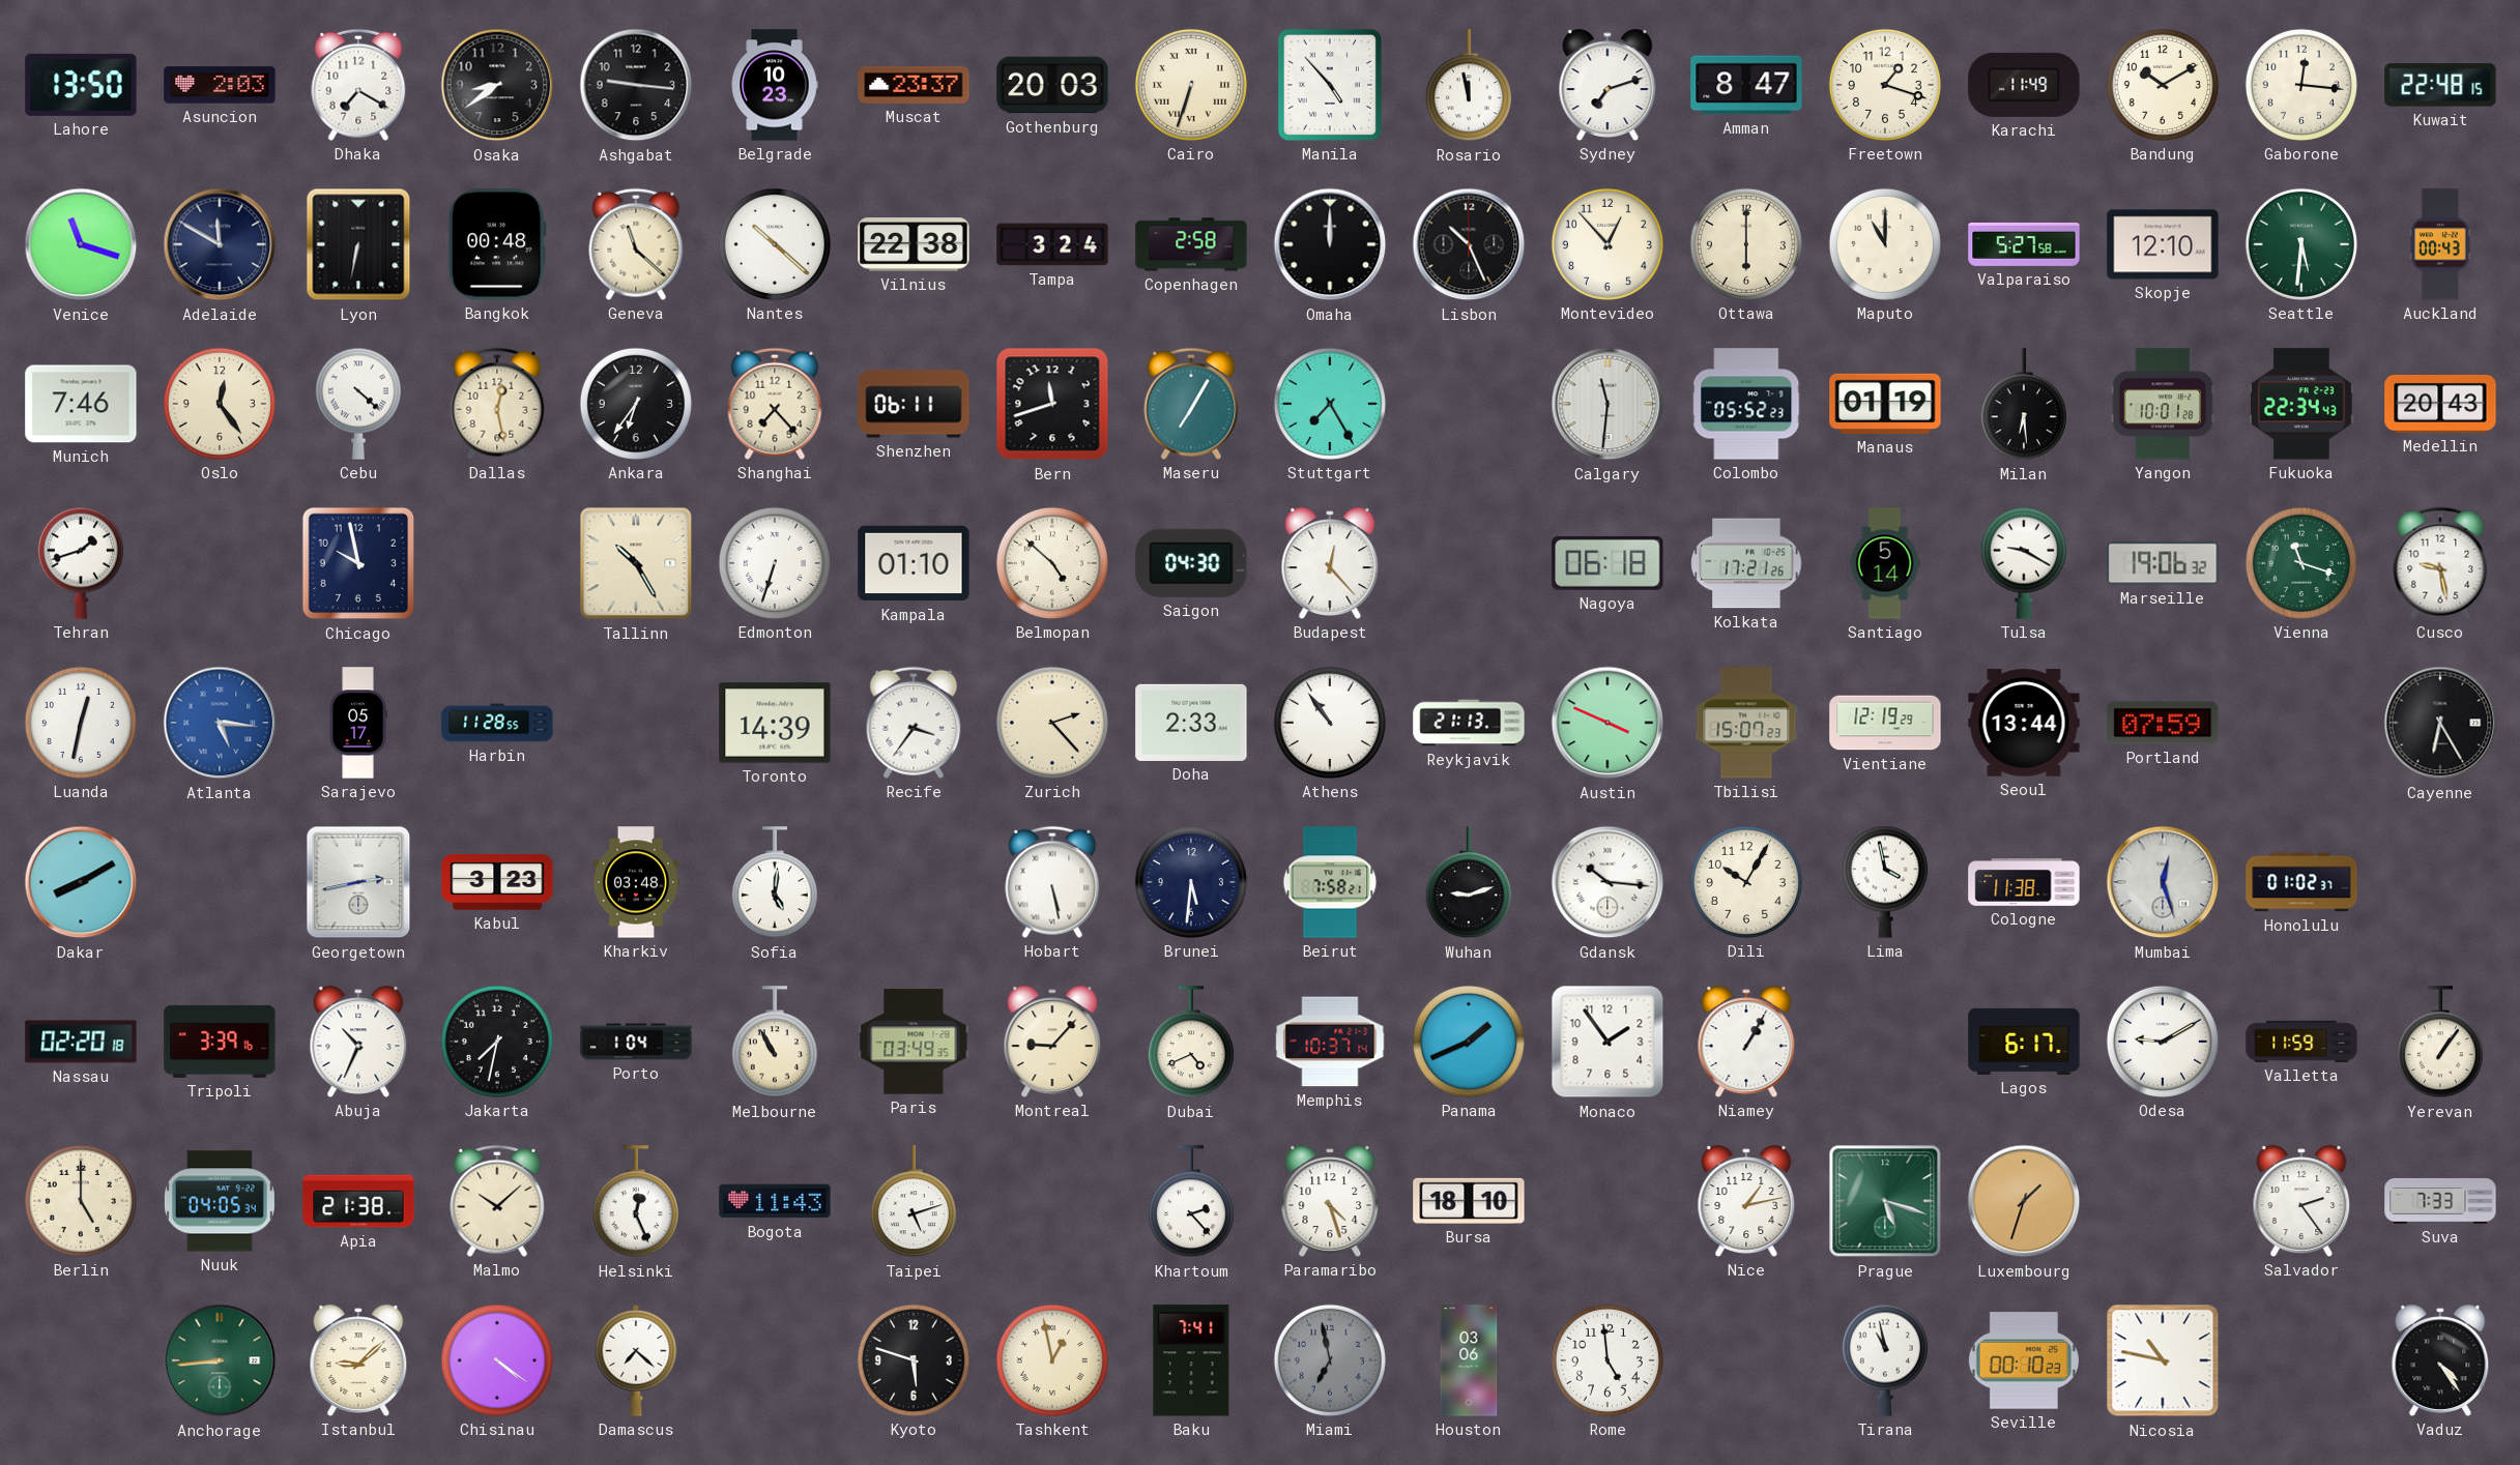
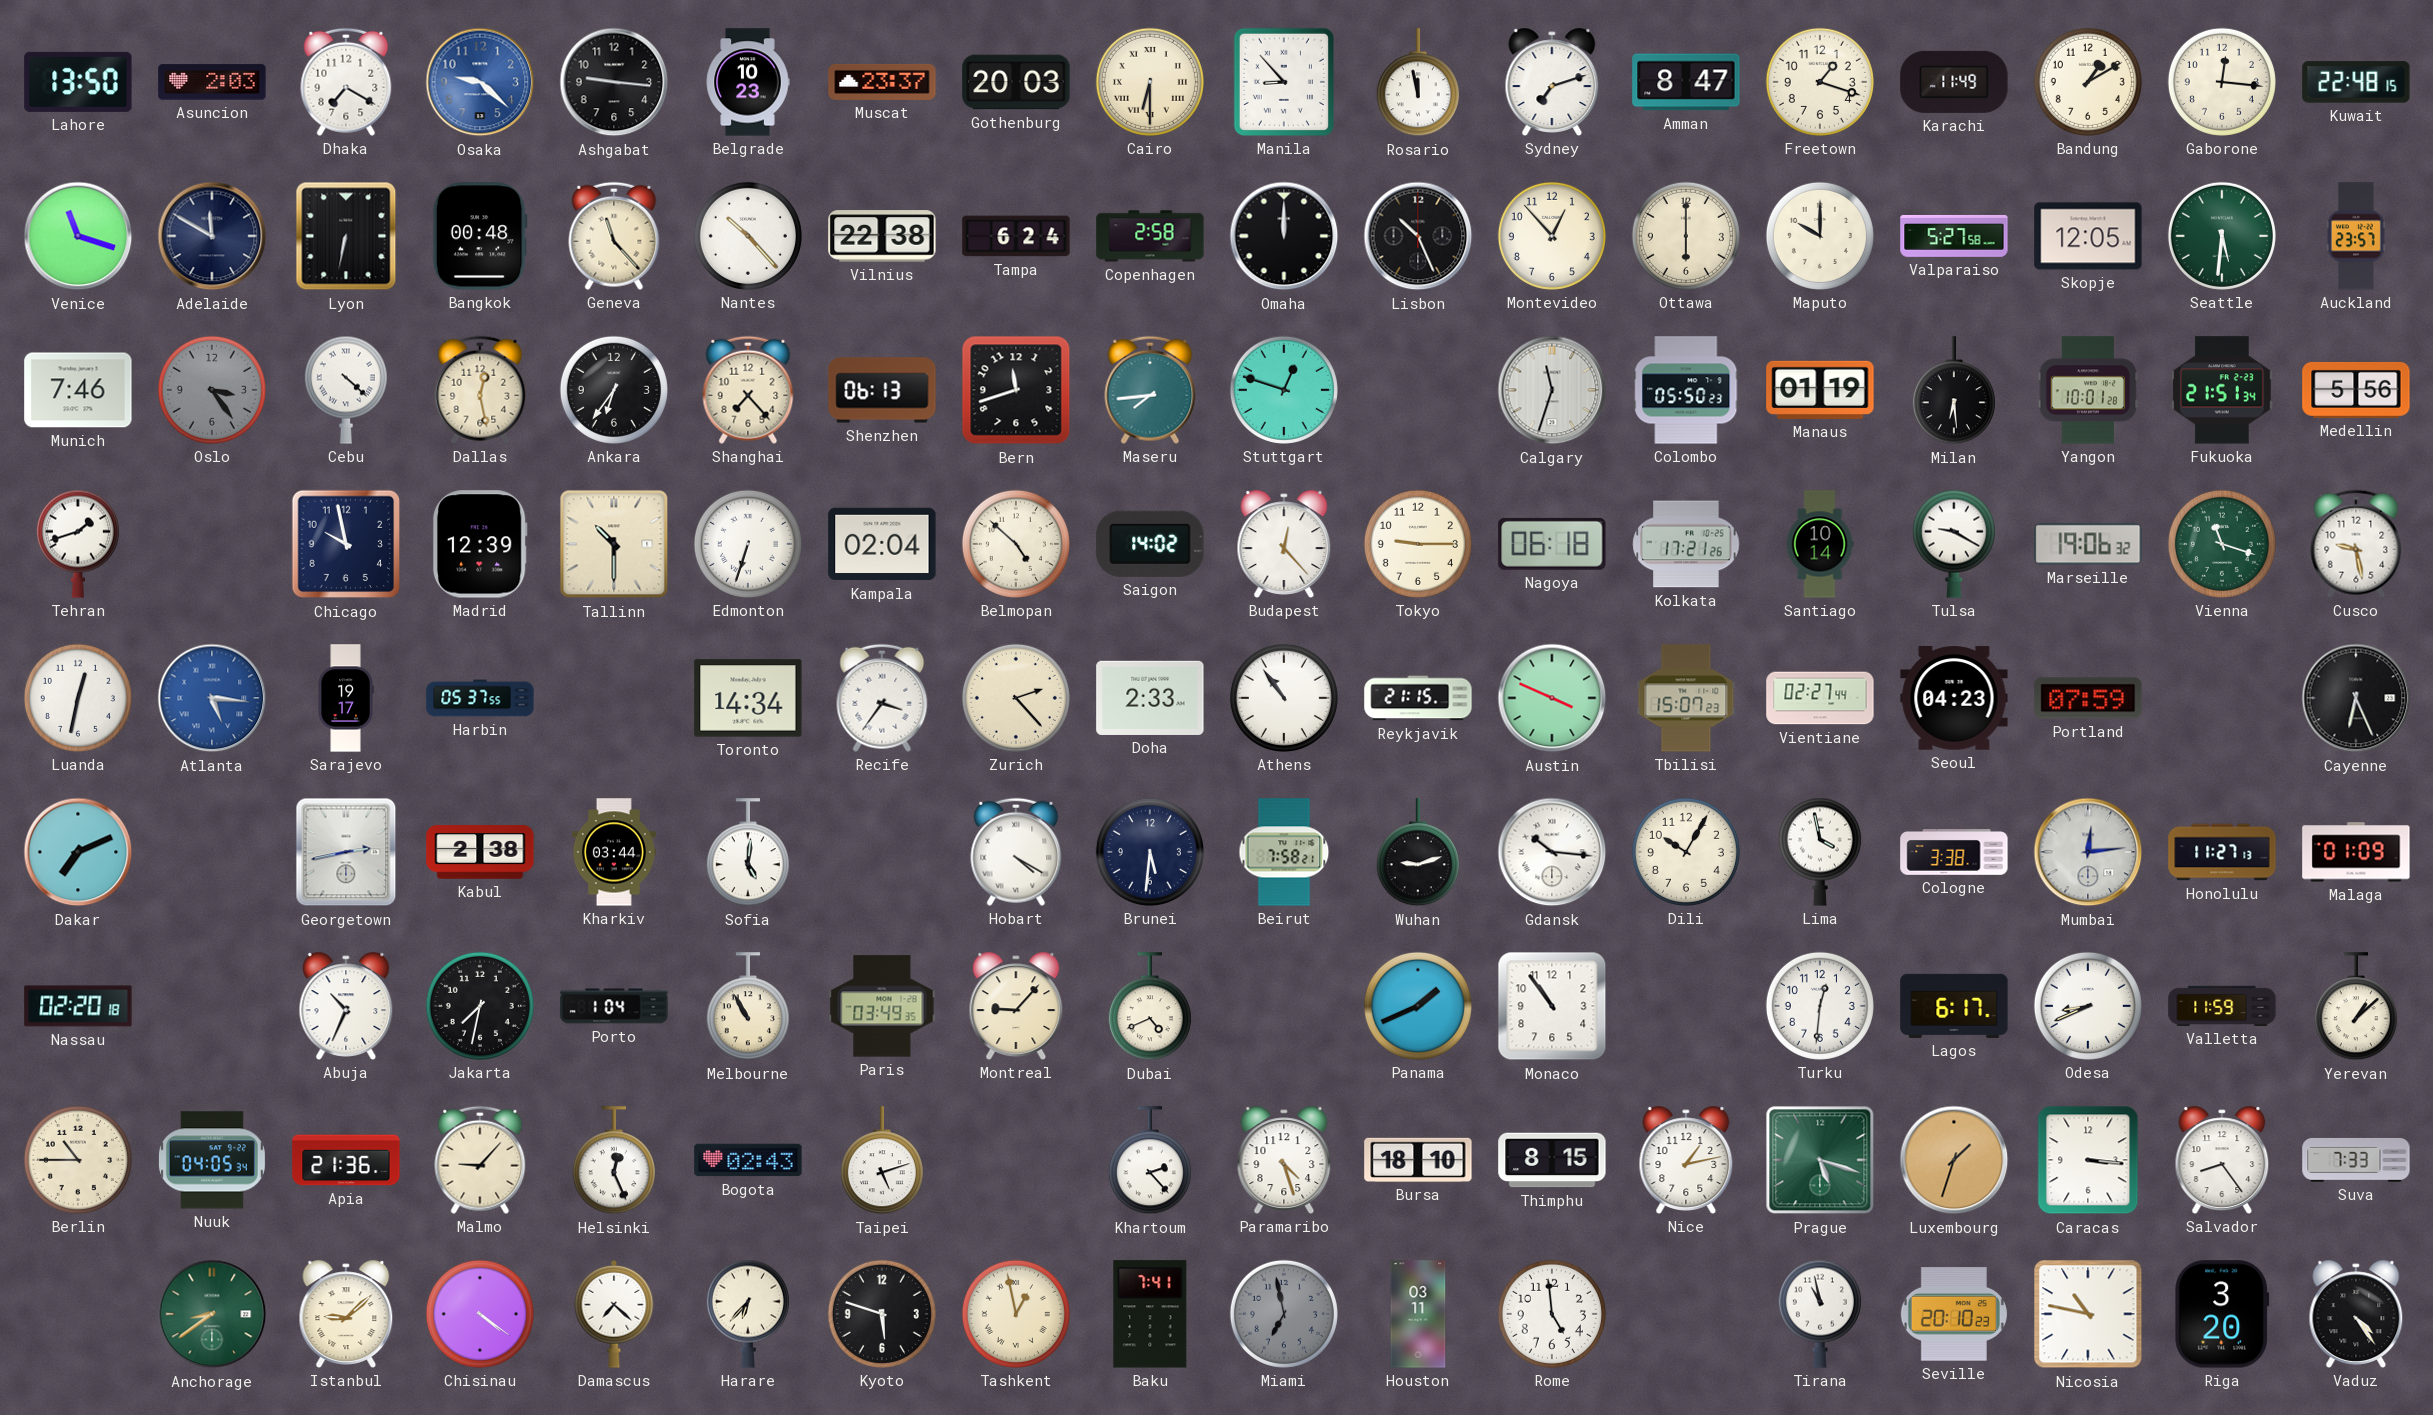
Osaka: 8:39 -> 9:22
Osaka dial: black -> blue
Cairo: 6:33 -> 6:30
Manila: 4:53 -> 8:53
Bandung: 10:10 -> 1:10
Geneva: 11:22 -> 11:23
Nantes: 10:22 -> 10:23
Tampa: 3:24 -> 6:24
Maputo: 11:00 -> 10:00
Skopje: 12:10 -> 12:05
Auckland: 00:43 -> 23:57
Oslo: 12:24 -> 3:24
Oslo dial: cream -> grey
Shenzhen: 06:11 -> 06:13
Maseru: 7:05 -> 7:44
Stuttgart: 7:25 -> 12:48
Calgary: 11:31 -> 11:33
Colombo: 05:52 -> 05:50
Fukuoka: 22:34 -> 21:51
Medellin: 20:43 -> 5:56
Madrid: none -> 12:39
Tallinn: 10:25 -> 10:30
Kampala: 01:10 -> 02:04
Saigon: 04:30 -> 14:02
Tokyo: none -> 9:15
Santiago: 5:14 -> 10:14
Sarajevo: 05:17 -> 19:17
Harbin: 11:28 -> 05:37
Toronto: 14:39 -> 14:34
Reykjavik: 21:13 -> 21:15
Vientiane: 12:19 -> 02:27
Seoul: 13:44 -> 04:23
Cayenne: 6:25 -> 6:26
Dakar: 8:10 -> 7:11
Kabul: 3:23 -> 2:38
Kharkiv: 03:48 -> 03:44
Hobart: 5:28 -> 4:20
Cologne: 11:38 -> 3:38
Mumbai: 12:27 -> 12:14
Honolulu: 01:02 -> 11:27
Malaga: none -> 01:09
Tripoli: 3:39 -> none
Memphis: 10:37 -> none
Monaco: 1:54 -> 10:54
Niamey: 1:05 -> none
Turku: none -> 12:31
Odesa: 9:10 -> 8:41
Yerevan: 1:06 -> 1:08
Berlin: 5:00 -> 10:45
Apia: 21:38 -> 21:36
Malmo: 10:08 -> 9:07
Bogota: 11:43 -> 02:43
Thimphu: none -> 8:15
Caracas: none -> 3:16
Salvador: 2:24 -> 8:24
Anchorage: 8:44 -> 8:39
Harare: none -> 6:37
Houston: 03:06 -> 03:11
Seville: 00:10 -> 20:10
Riga: none -> 3:20
